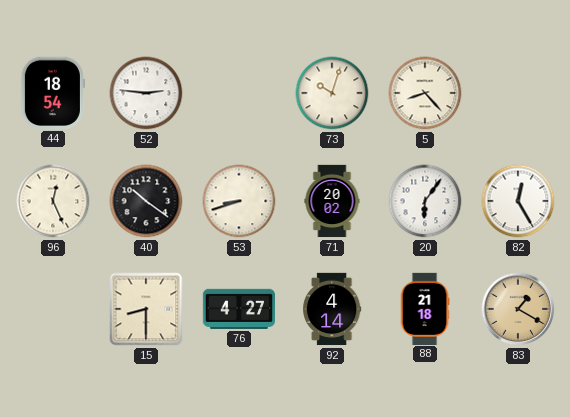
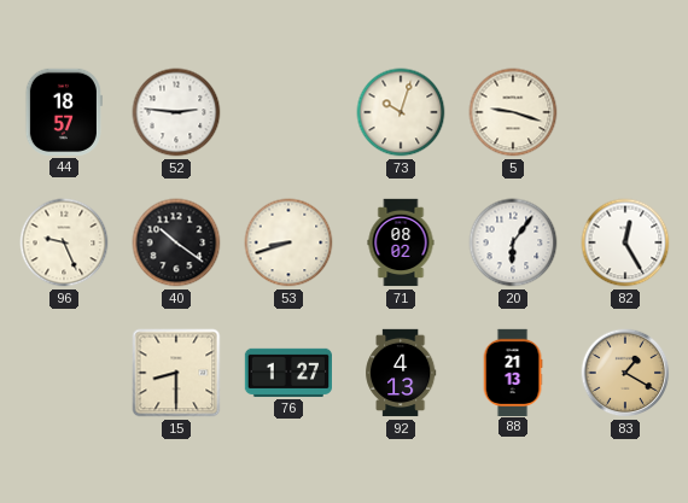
44: 18:54 -> 18:57
5: 8:23 -> 9:18
96: 12:26 -> 9:26
71: 20:02 -> 08:02
76: 4:27 -> 1:27
92: 4:14 -> 4:13
88: 21:18 -> 21:13
